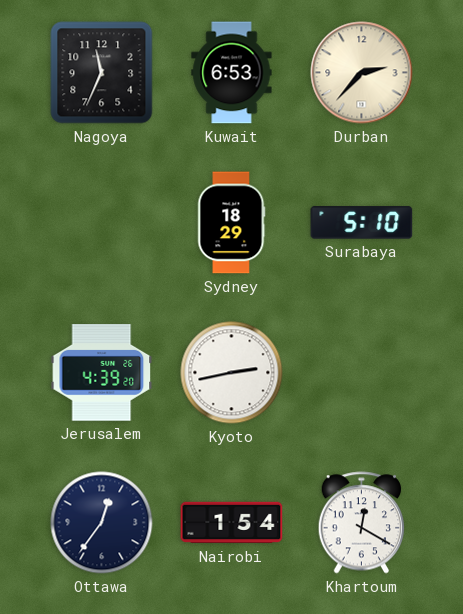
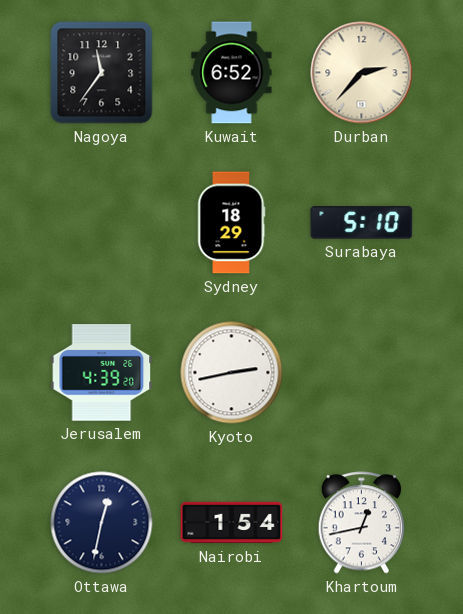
Nagoya: 11:34 -> 11:36
Kuwait: 6:53 -> 6:52
Ottawa: 12:36 -> 12:32
Khartoum: 12:20 -> 12:43
